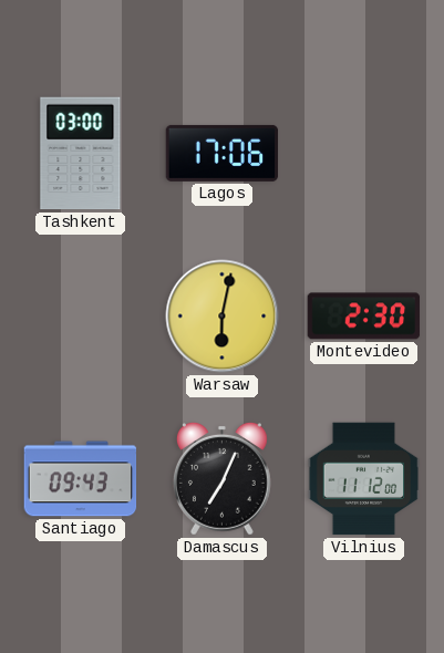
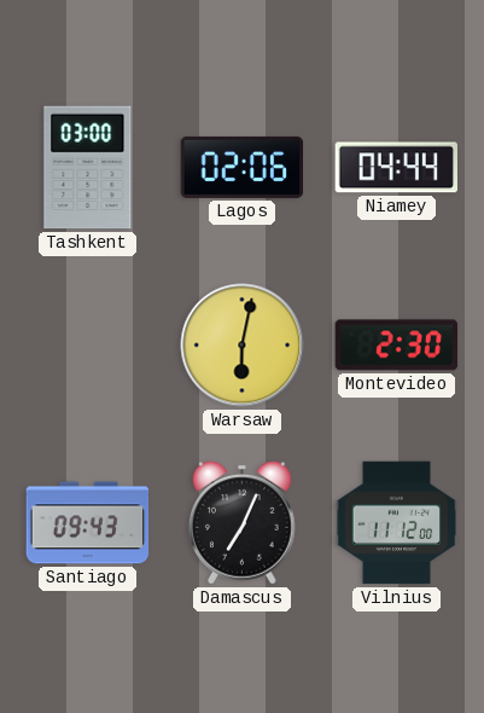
Lagos: 17:06 -> 02:06
Niamey: none -> 04:44
